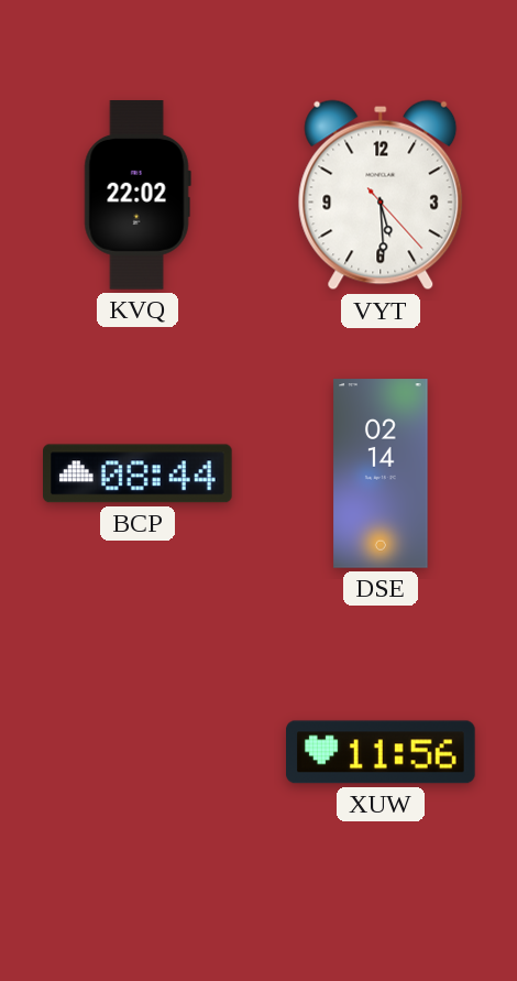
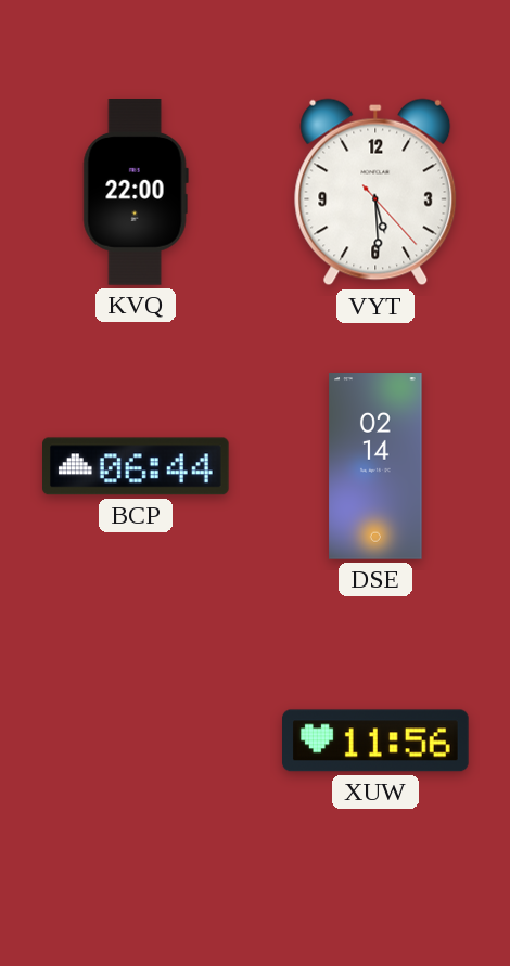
KVQ: 22:02 -> 22:00
BCP: 08:44 -> 06:44
